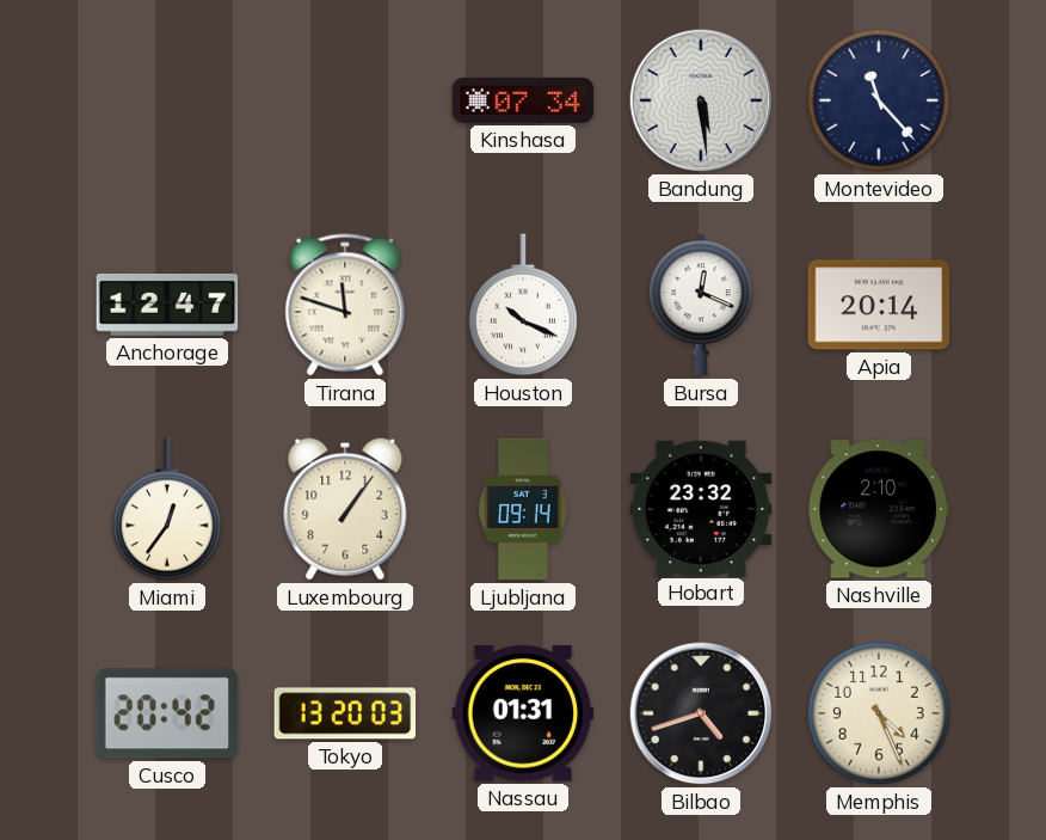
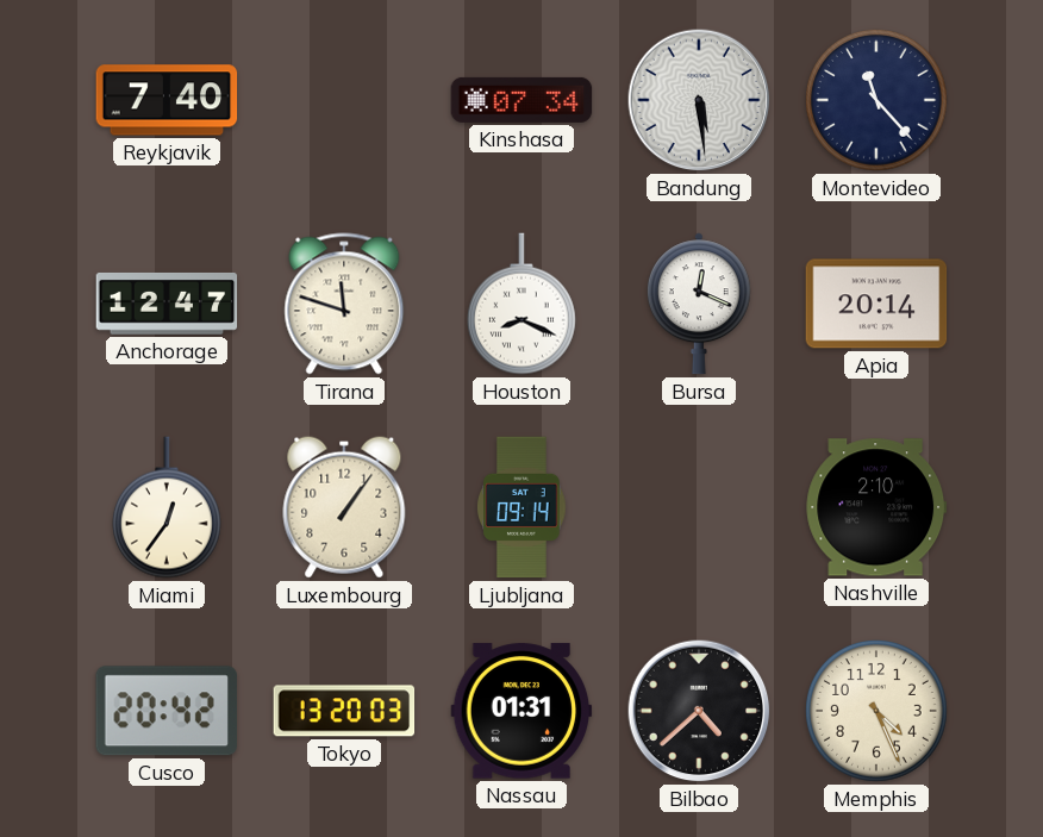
Reykjavik: none -> 7:40
Houston: 10:19 -> 8:19
Hobart: 23:32 -> none
Bilbao: 4:42 -> 4:38
